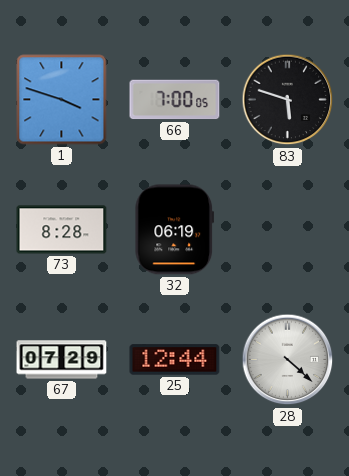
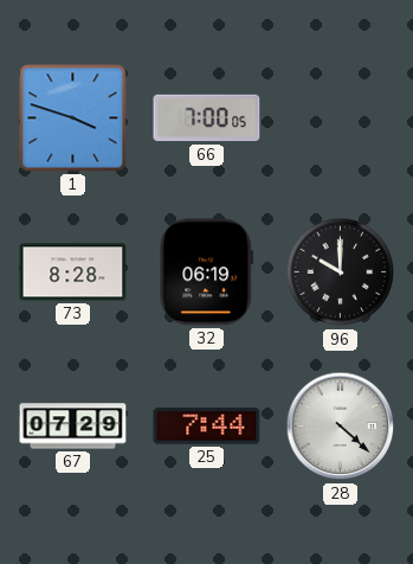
83: 5:48 -> none
96: none -> 10:00
25: 12:44 -> 7:44
